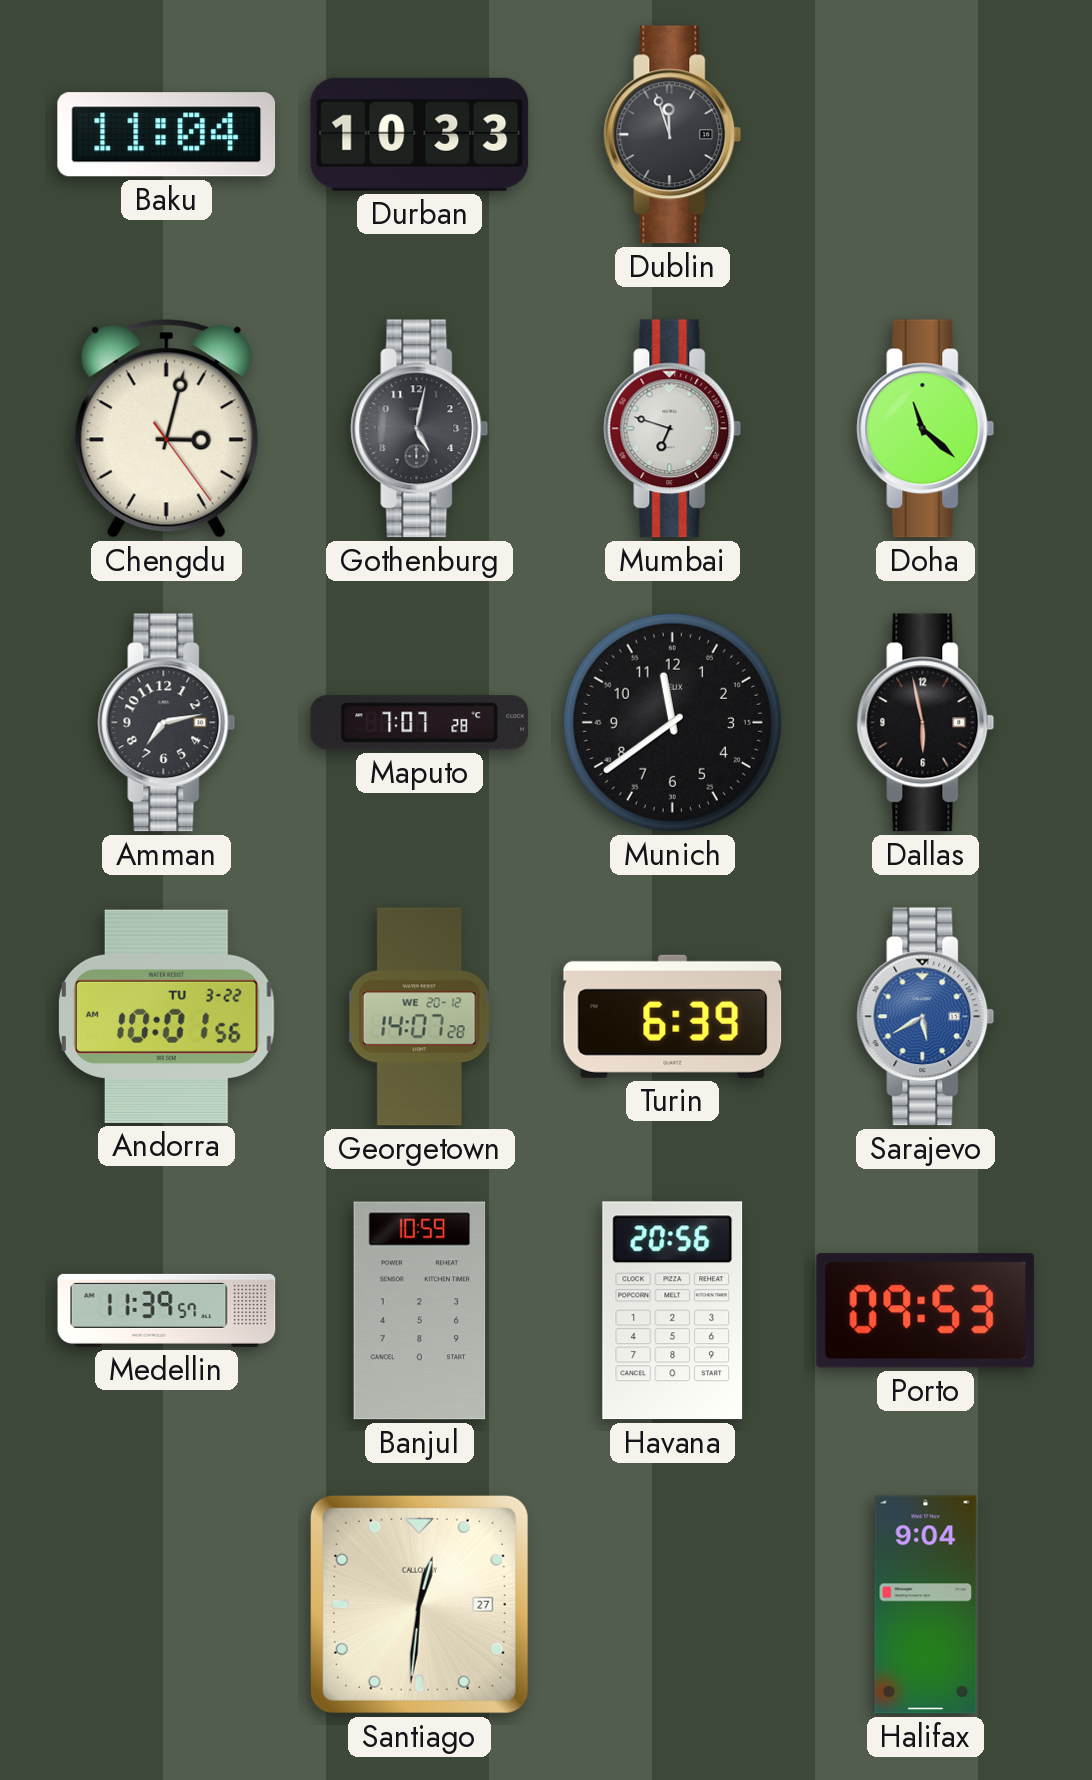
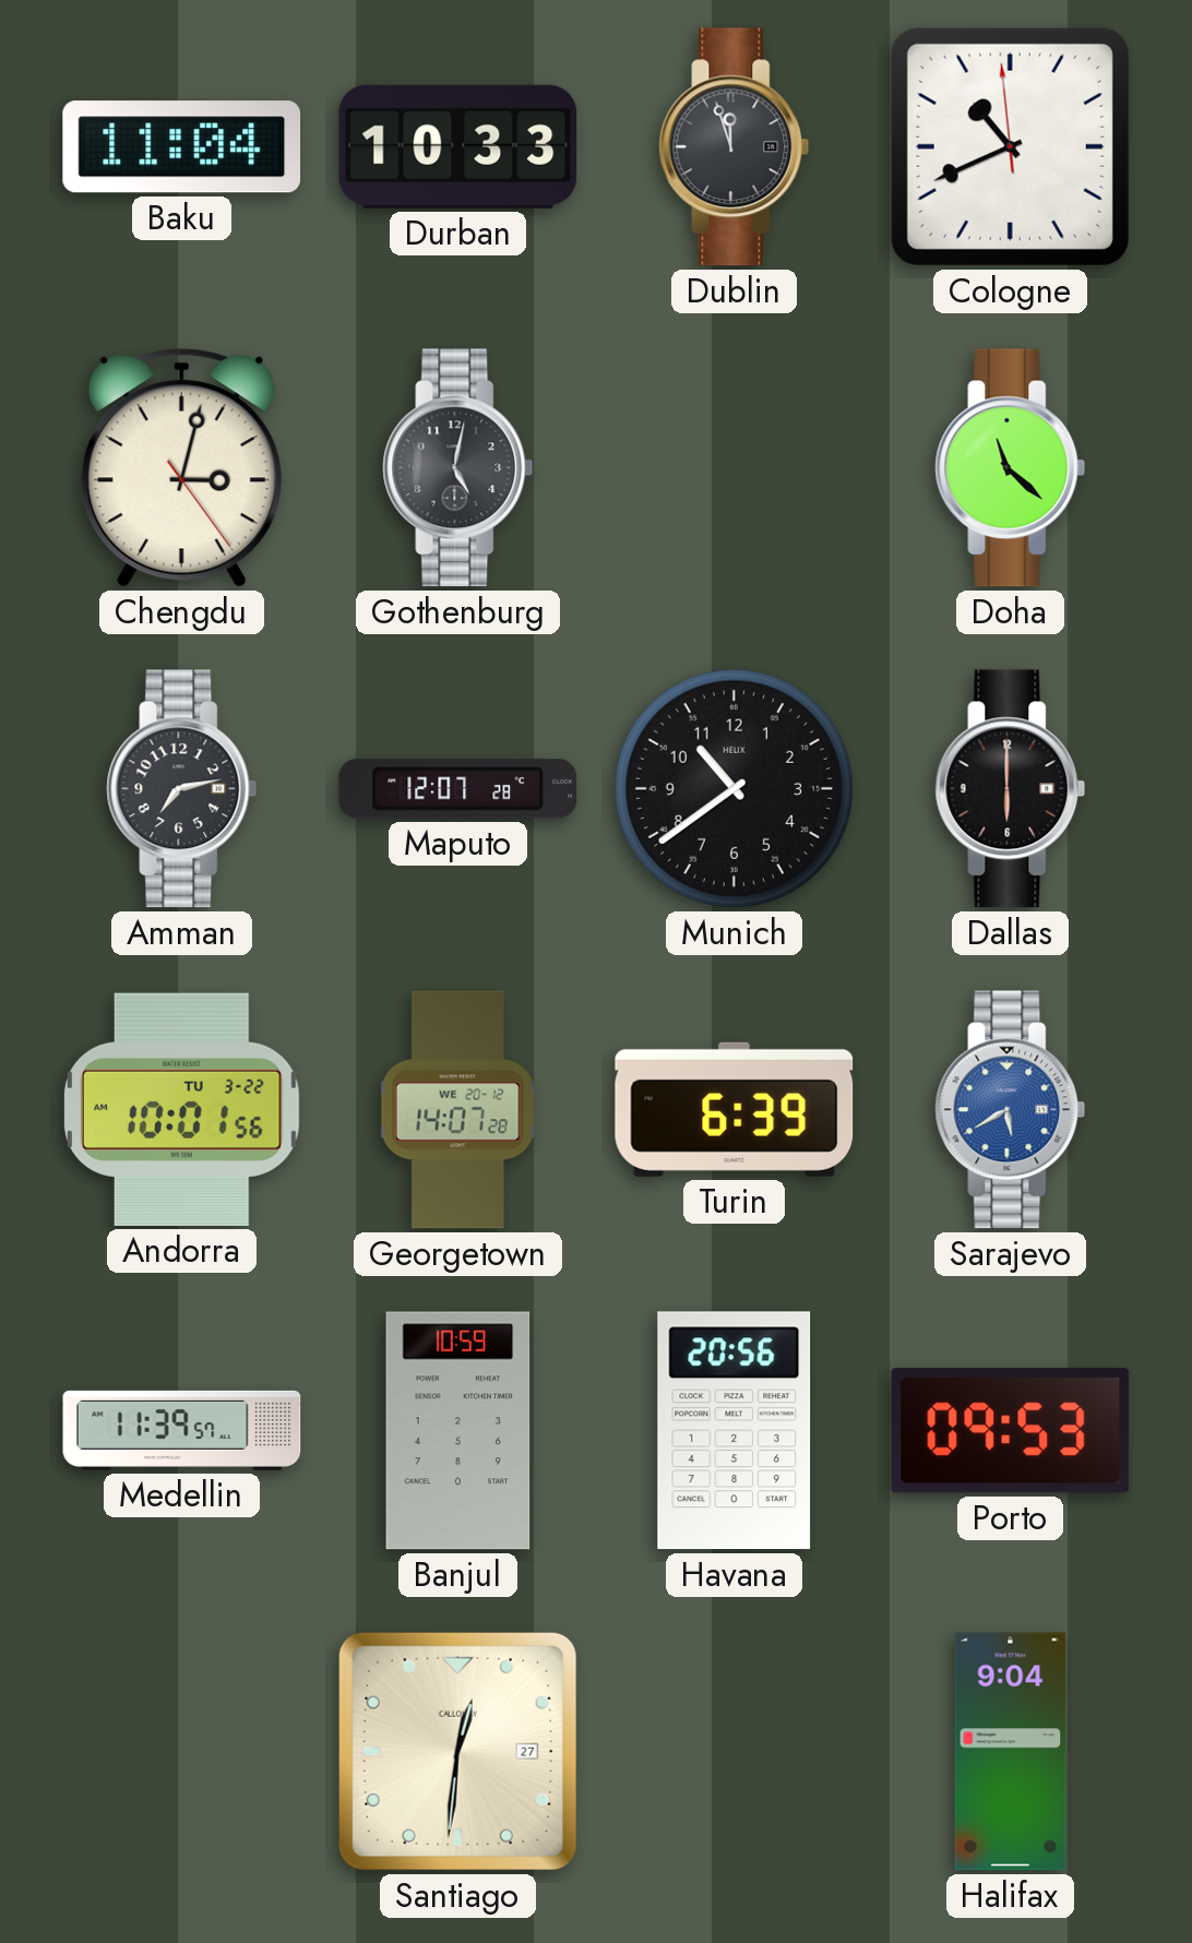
Cologne: none -> 10:40
Mumbai: 6:48 -> none
Maputo: 7:07 -> 12:07
Munich: 11:39 -> 10:39
Dallas: 5:58 -> 6:00
